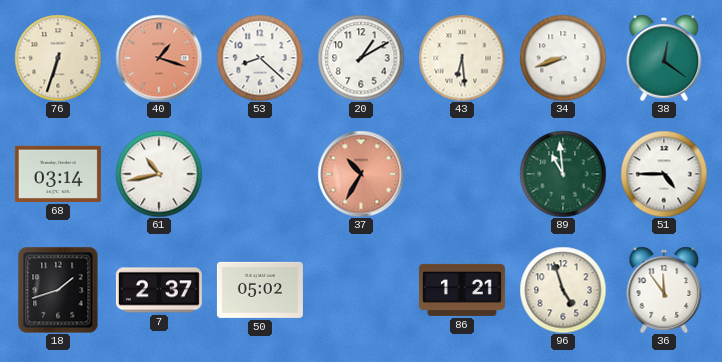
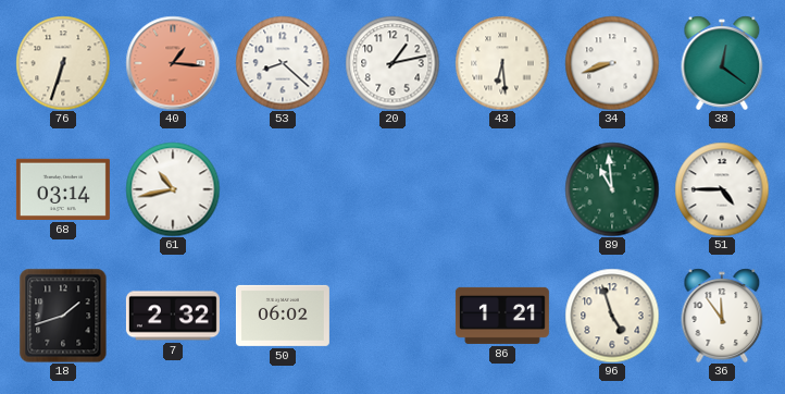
40: 1:18 -> 1:16
20: 1:10 -> 1:13
37: 10:35 -> none
7: 2:37 -> 2:32
50: 05:02 -> 06:02
